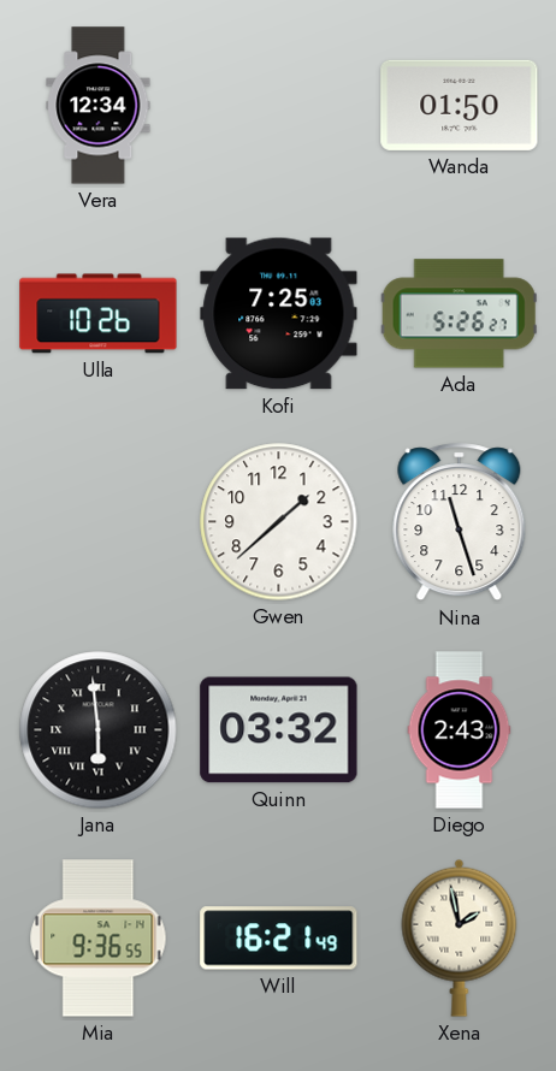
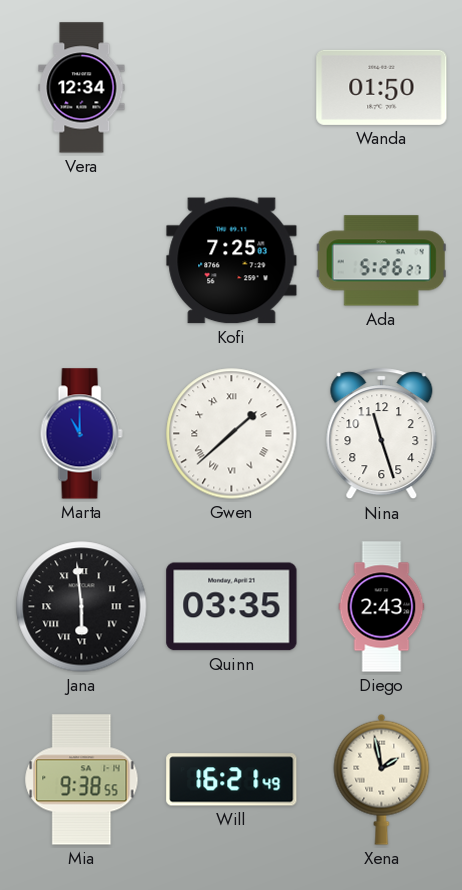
Ulla: 10:26 -> none
Marta: none -> 11:00
Gwen numerals: Arabic -> Roman
Quinn: 03:32 -> 03:35
Mia: 9:36 -> 9:38
